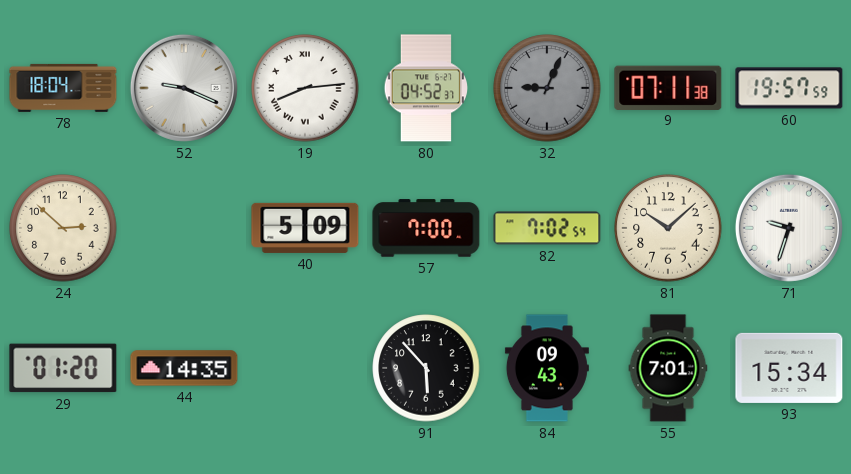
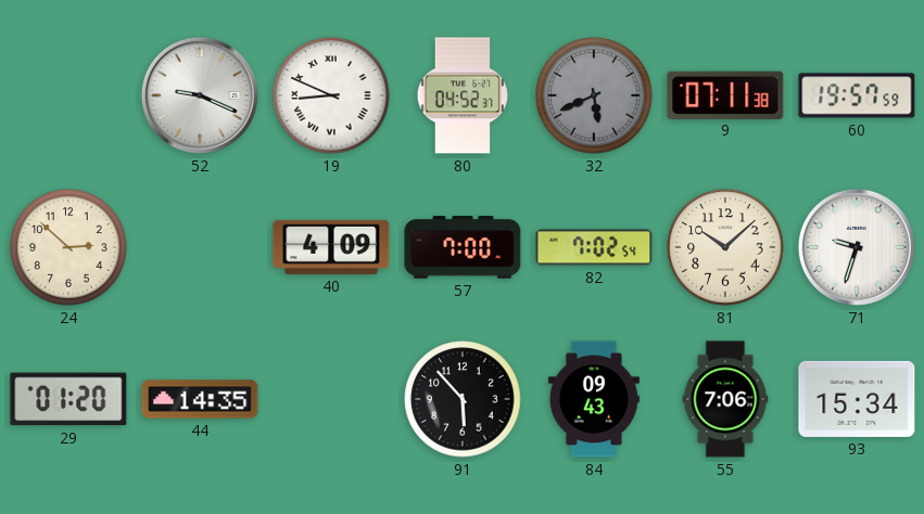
78: 18:04 -> none
19: 8:14 -> 8:49
32: 9:04 -> 5:41
40: 5:09 -> 4:09
55: 7:01 -> 7:06
